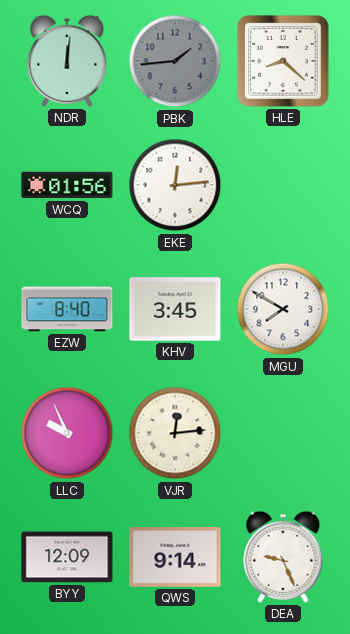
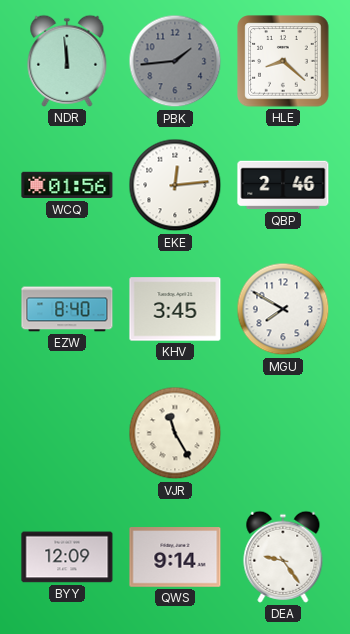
NDR: 12:01 -> 11:59
QBP: none -> 2:46
LLC: 9:56 -> none
VJR: 12:14 -> 11:25
DEA: 9:26 -> 9:24
